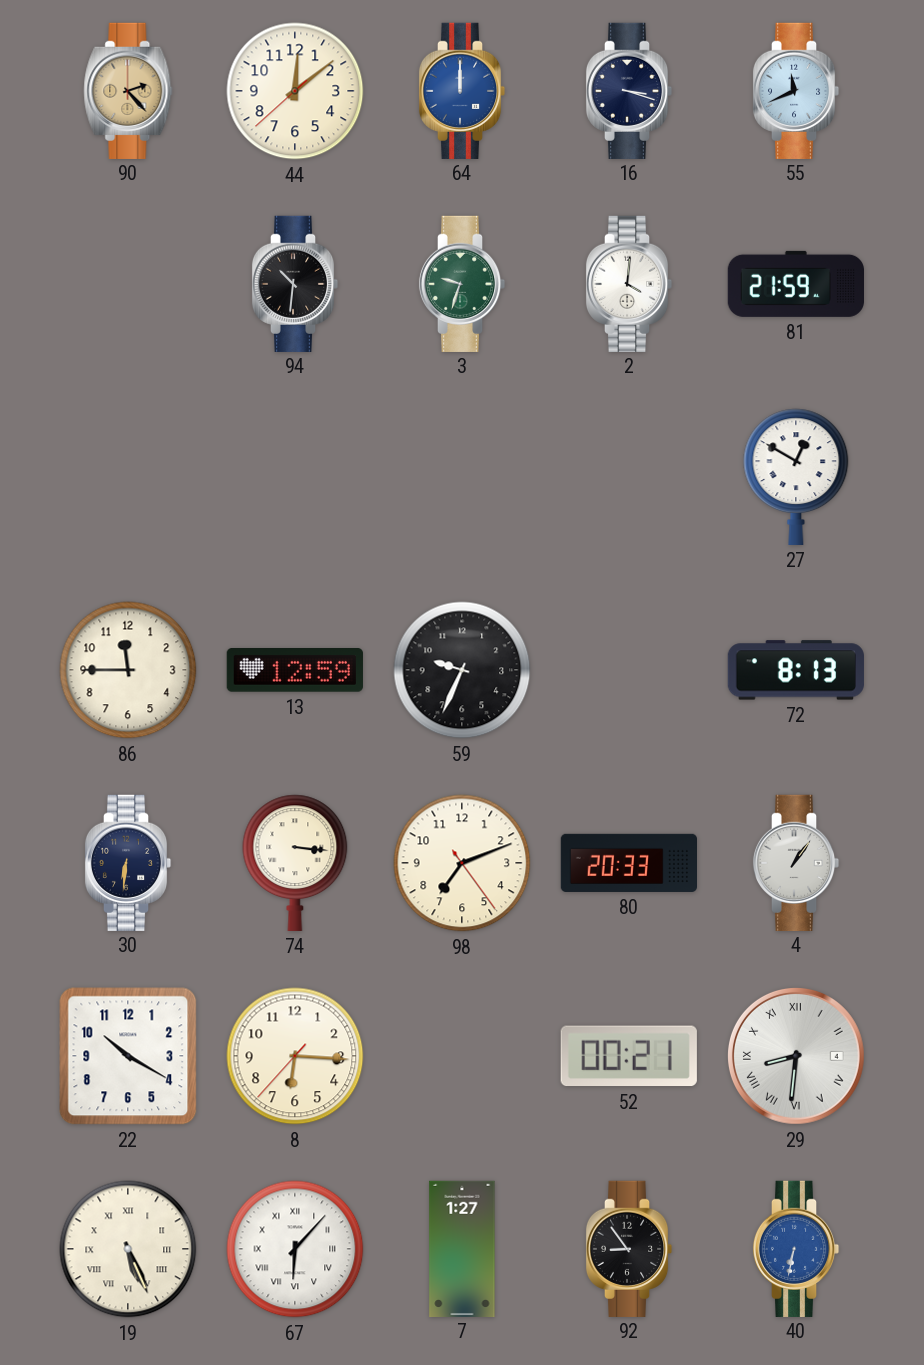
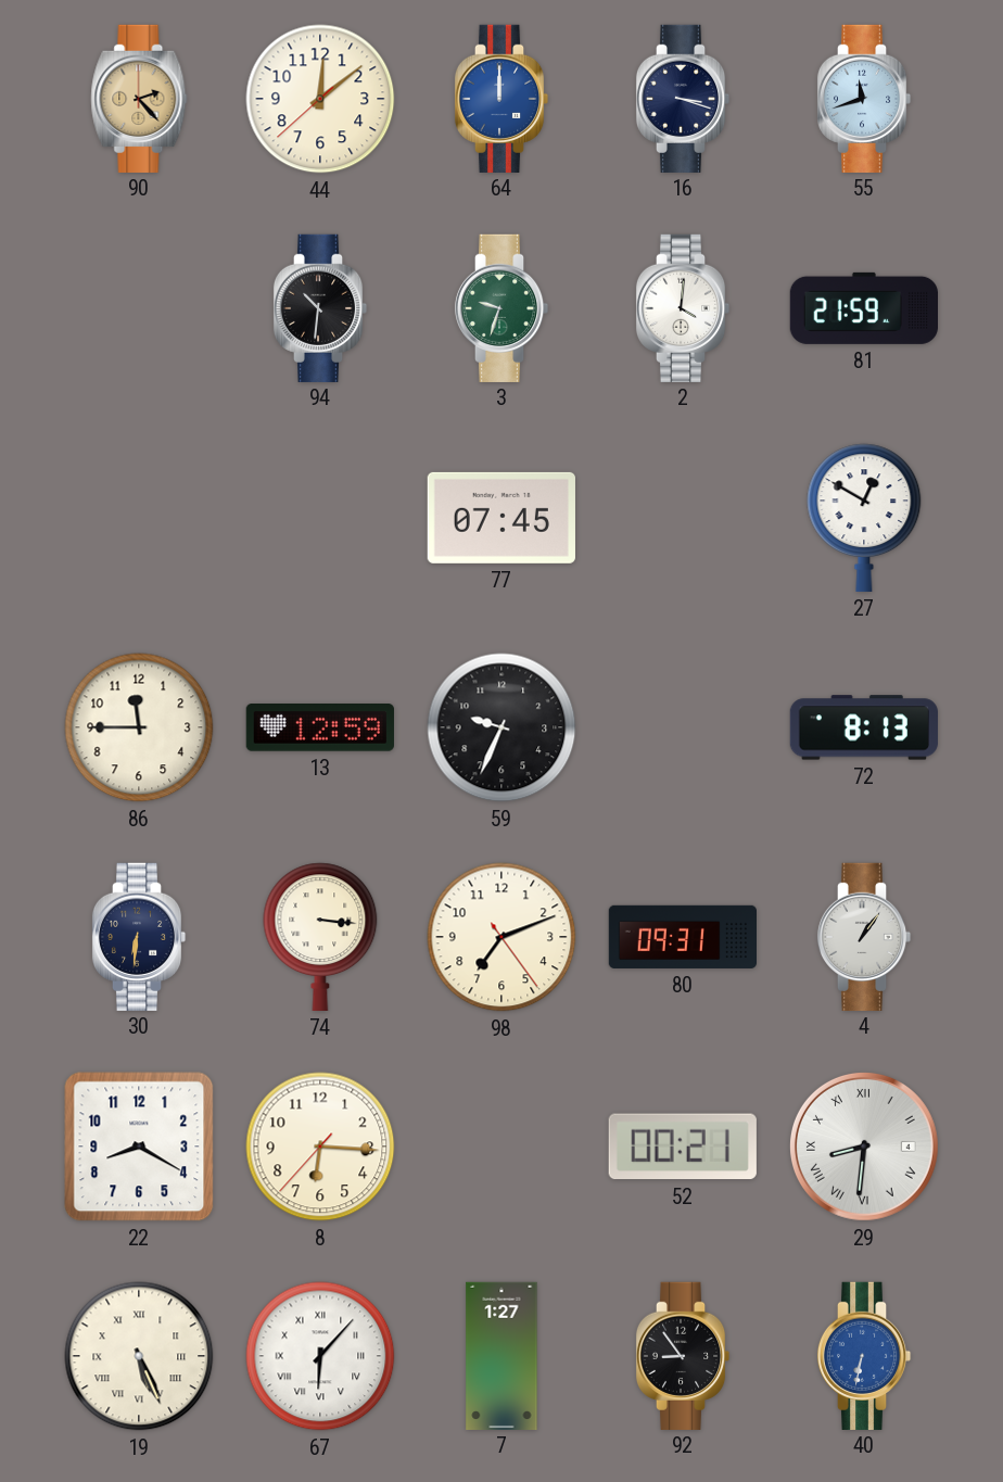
55: 11:41 -> 11:42
77: none -> 07:45
80: 20:33 -> 09:31
22: 10:20 -> 8:20
